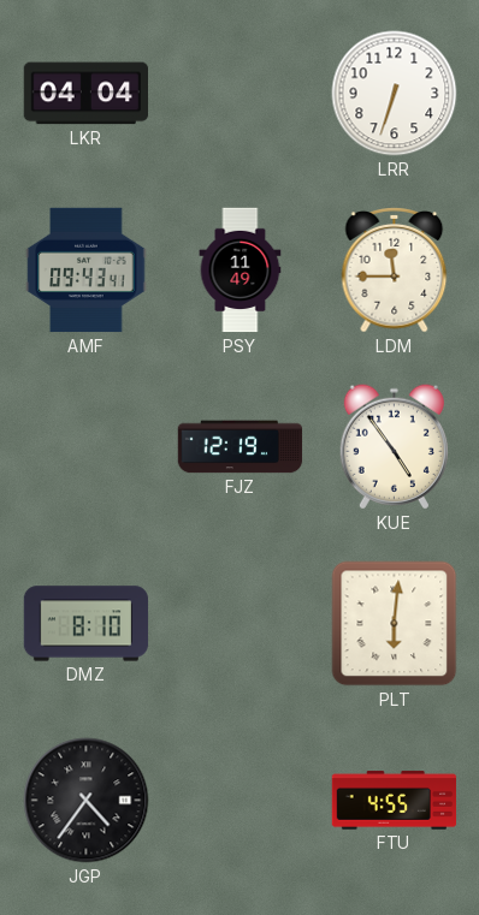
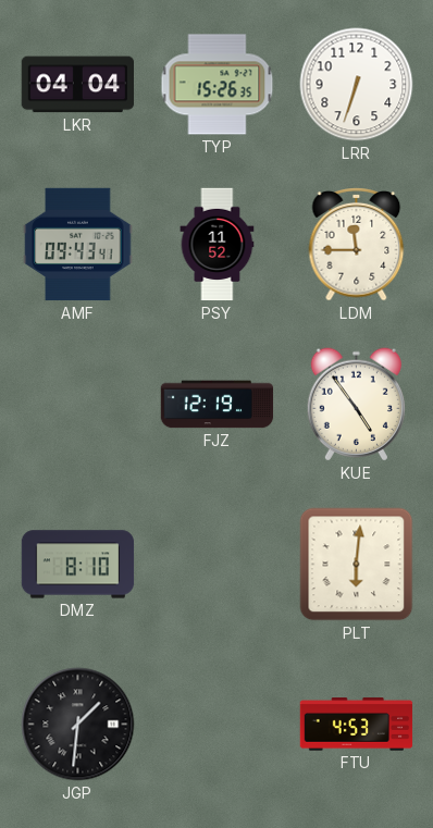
TYP: none -> 15:26
PSY: 11:49 -> 11:52
JGP: 4:36 -> 1:31
FTU: 4:55 -> 4:53
